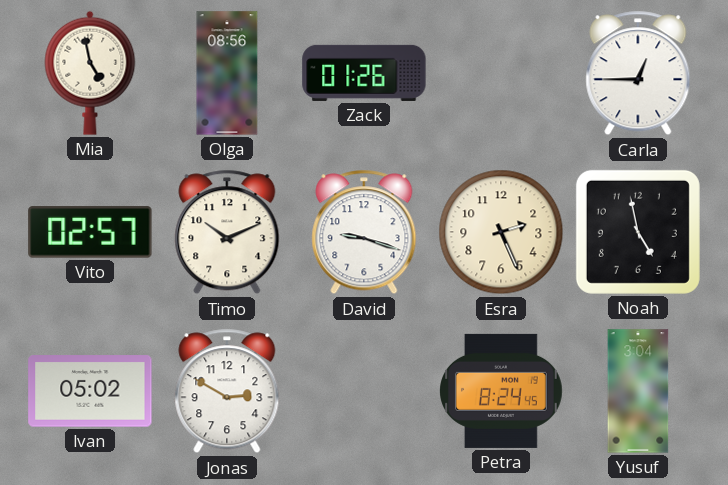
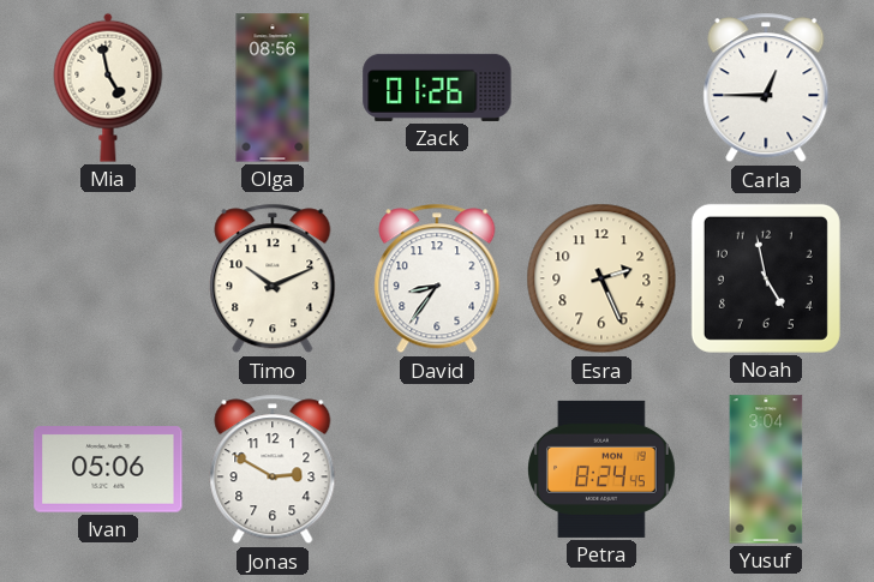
Vito: 02:57 -> none
David: 9:18 -> 8:36
Ivan: 05:02 -> 05:06
